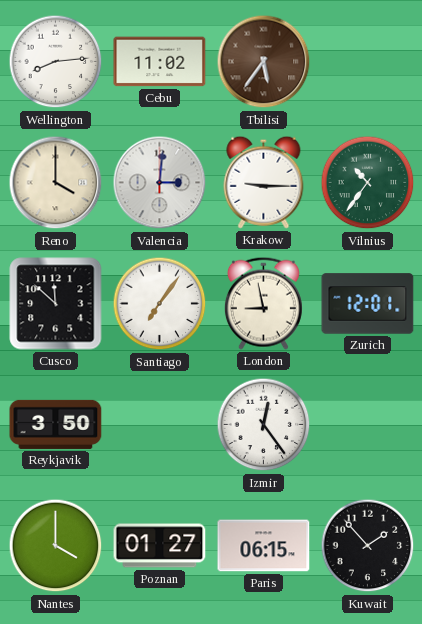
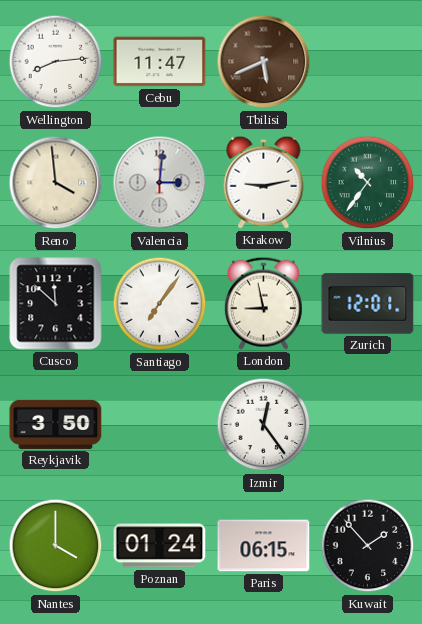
Cebu: 11:02 -> 11:47
Tbilisi: 5:36 -> 5:41
Reno: 4:00 -> 3:59
Krakow: 9:15 -> 9:13
Poznan: 01:27 -> 01:24
